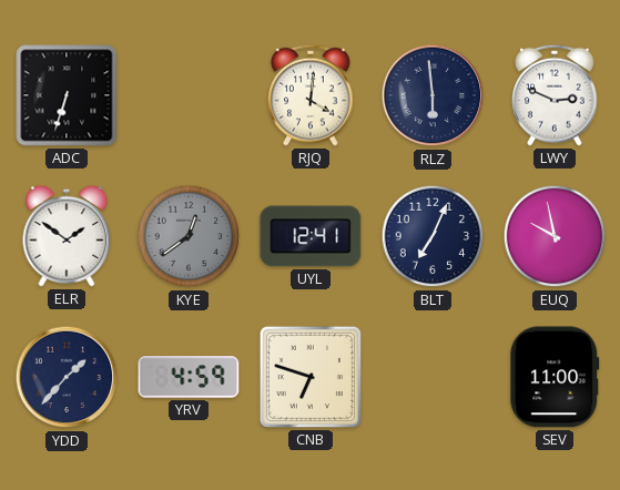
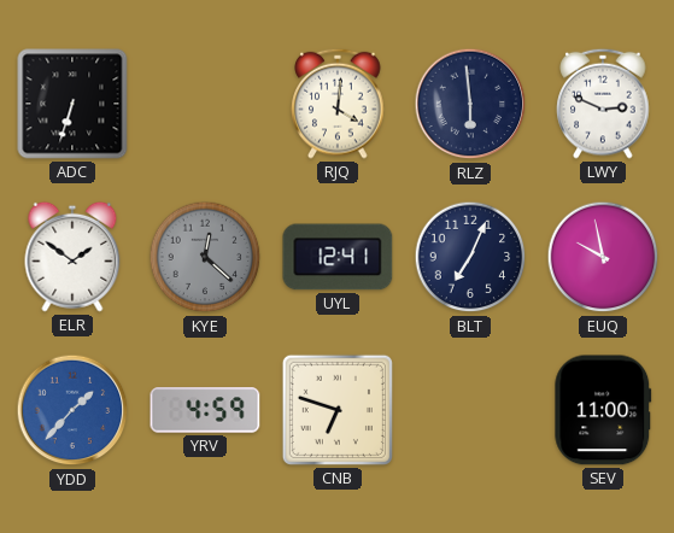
KYE: 12:39 -> 12:22
YDD dial: navy -> blue
